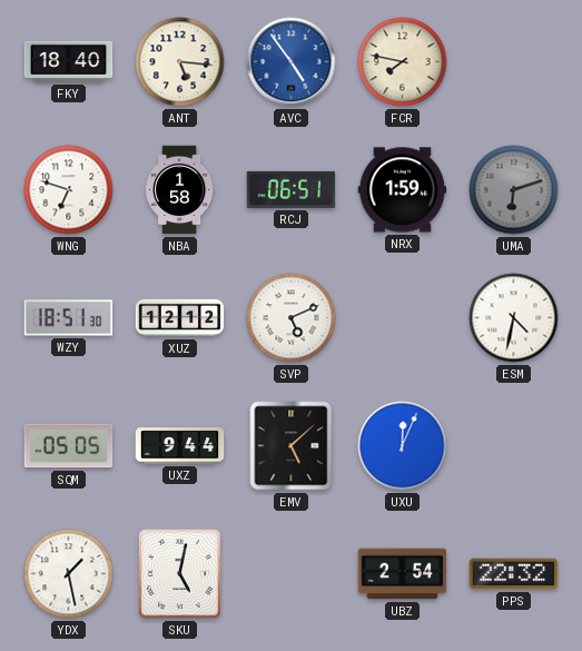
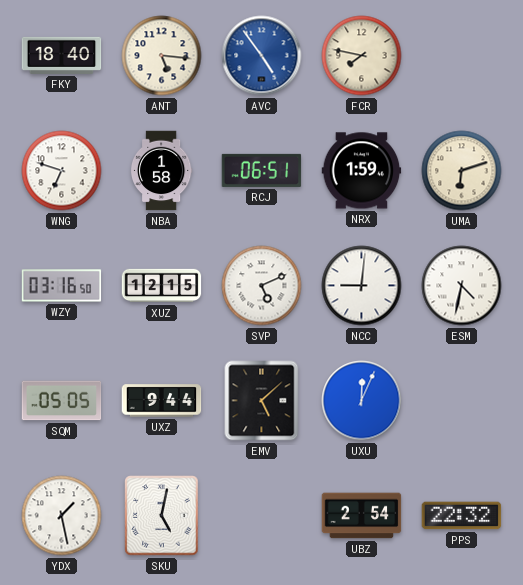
UMA dial: grey -> cream
WZY: 18:51 -> 03:16
XUZ: 12:12 -> 12:15
NCC: none -> 9:01
